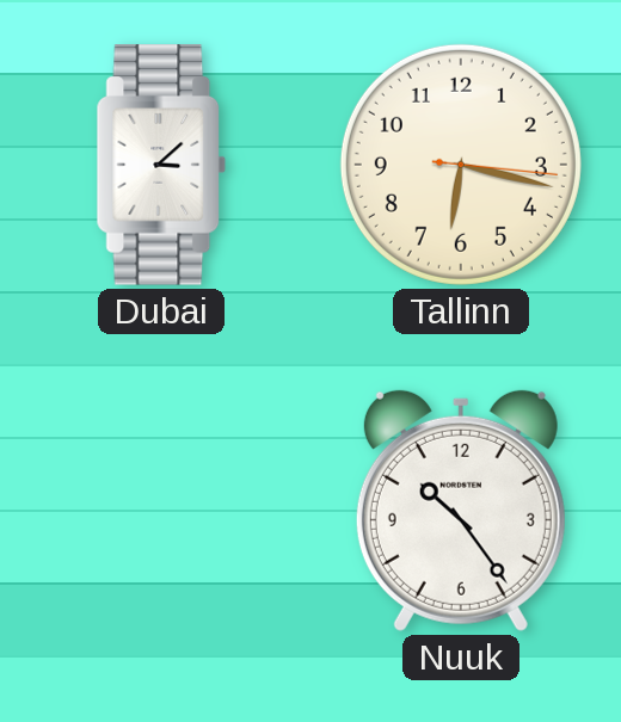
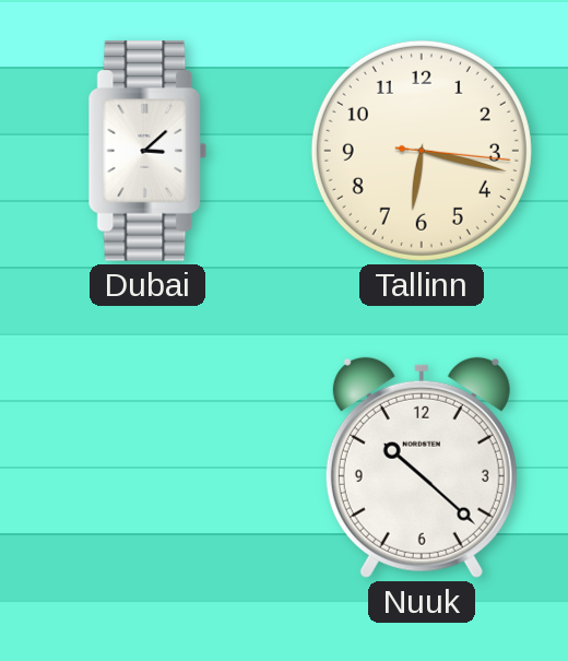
Nuuk: 10:24 -> 10:22
